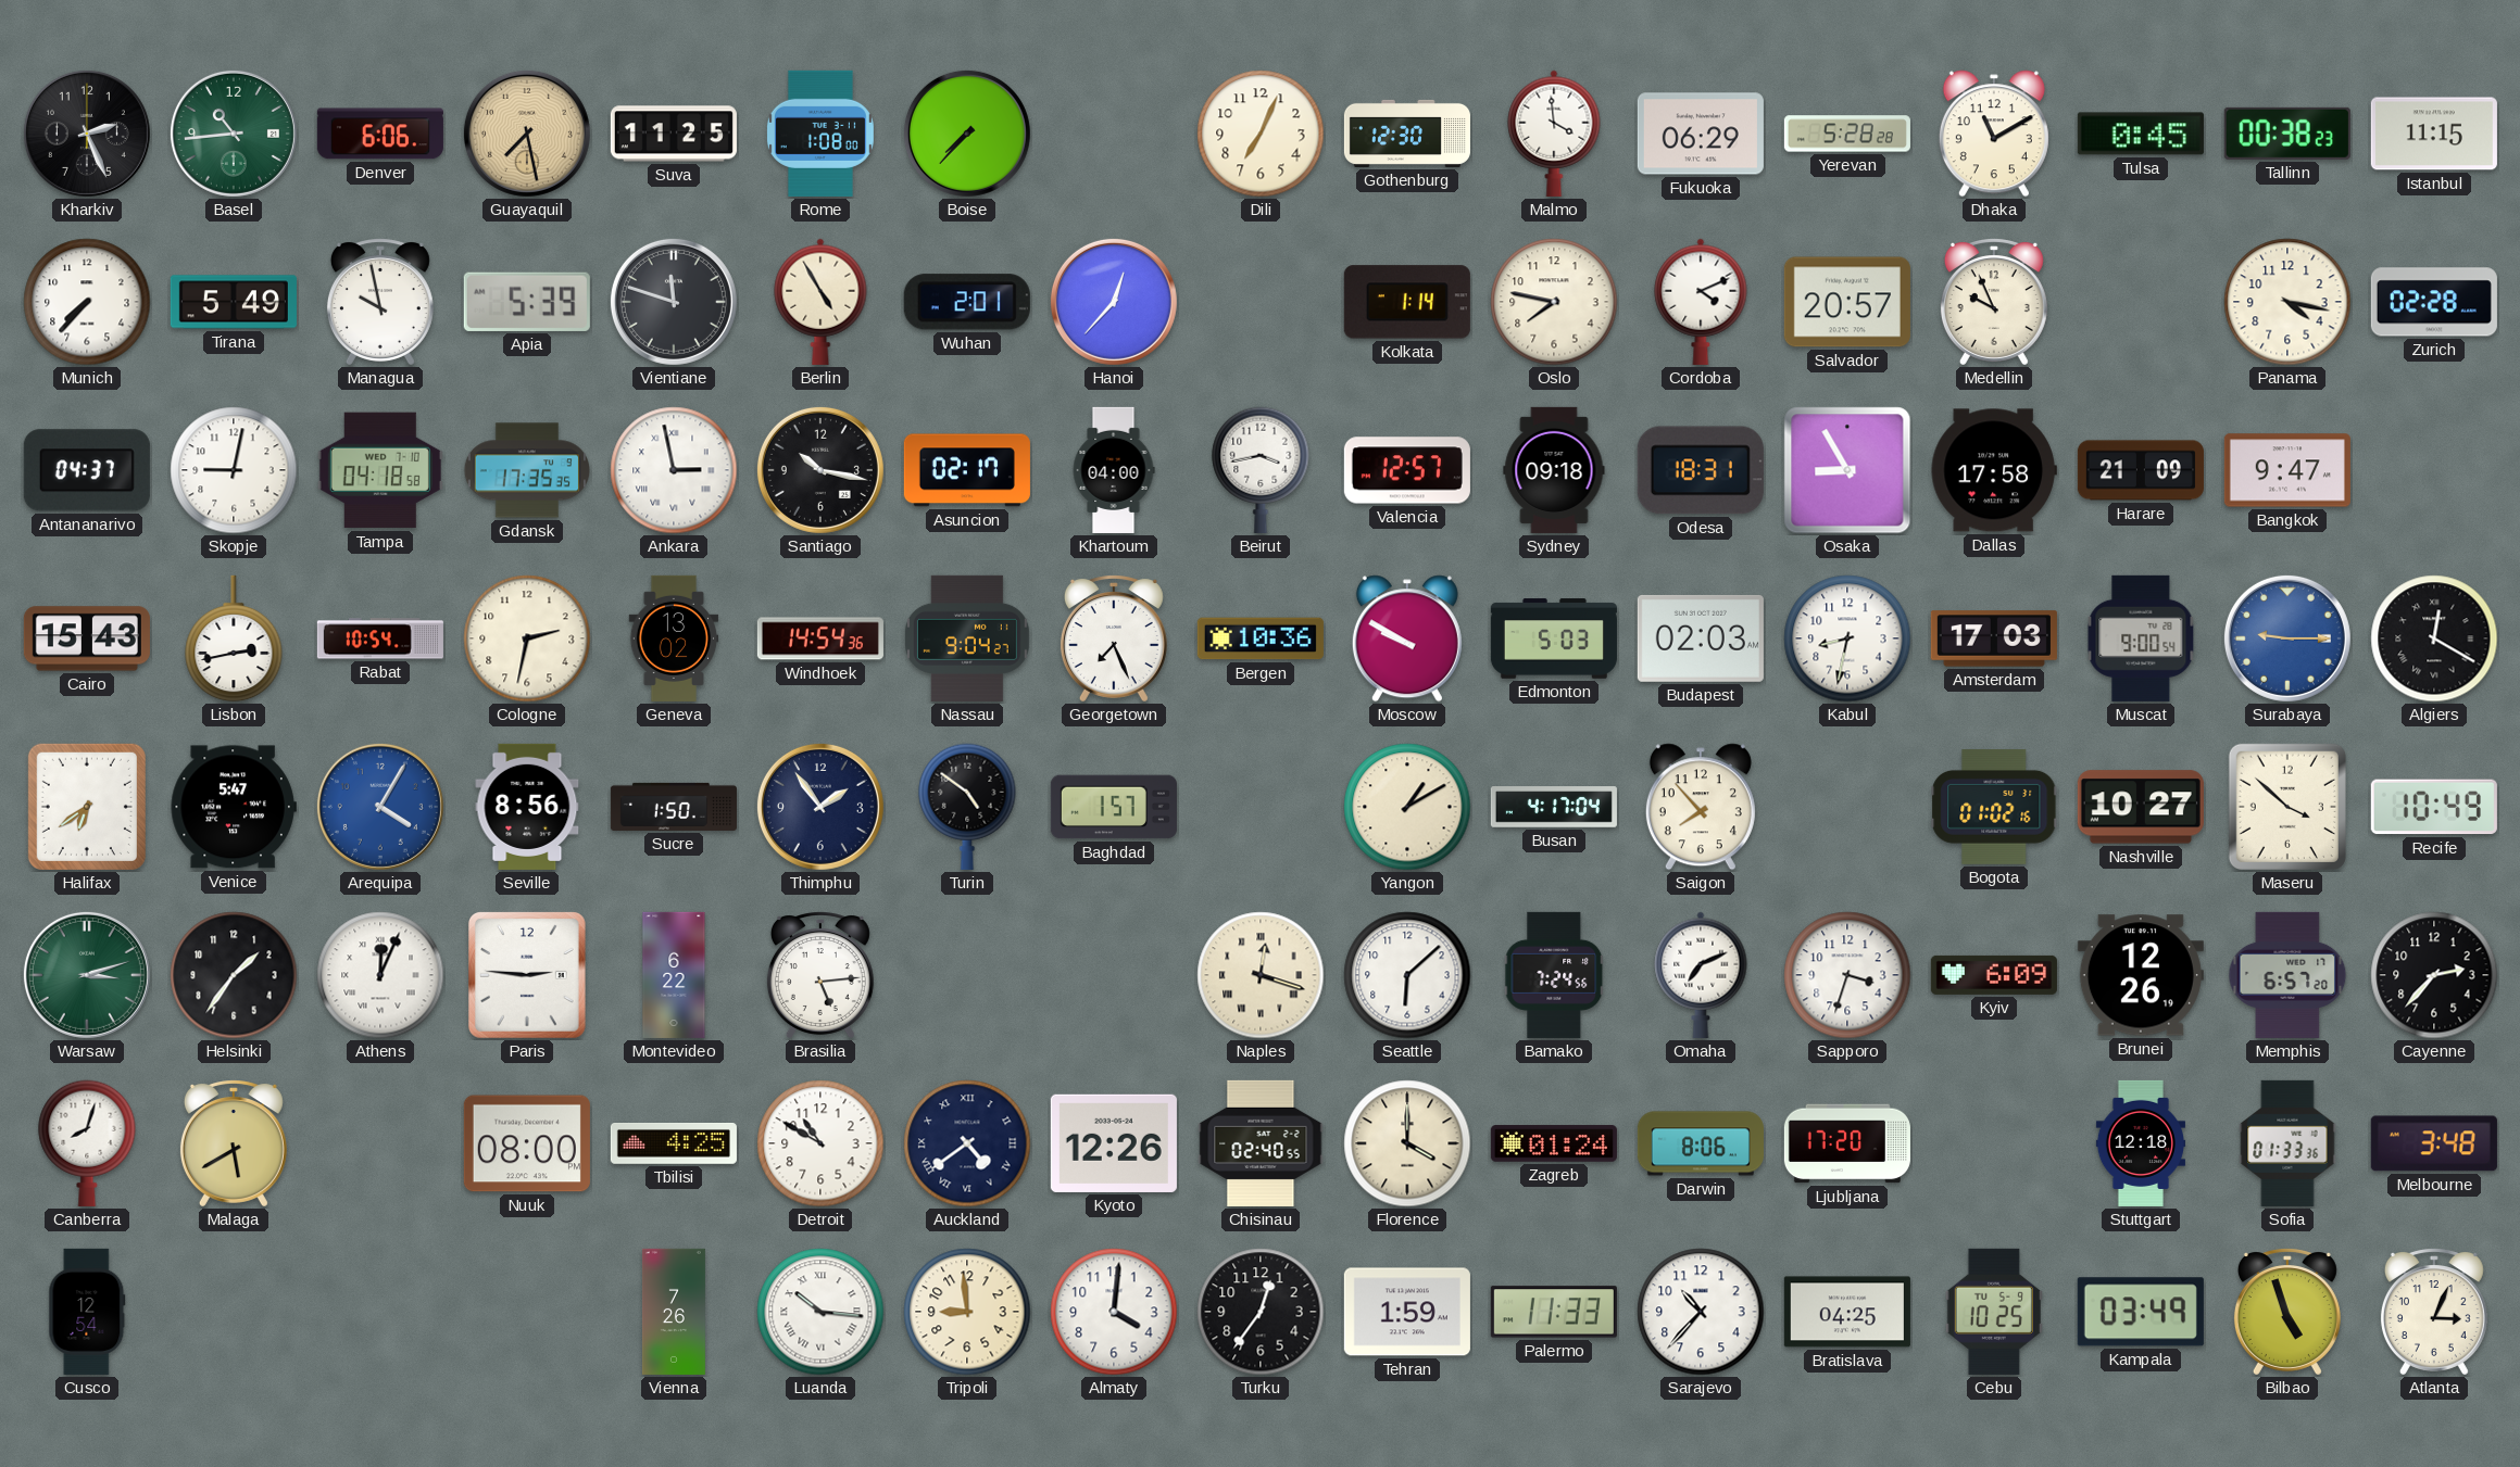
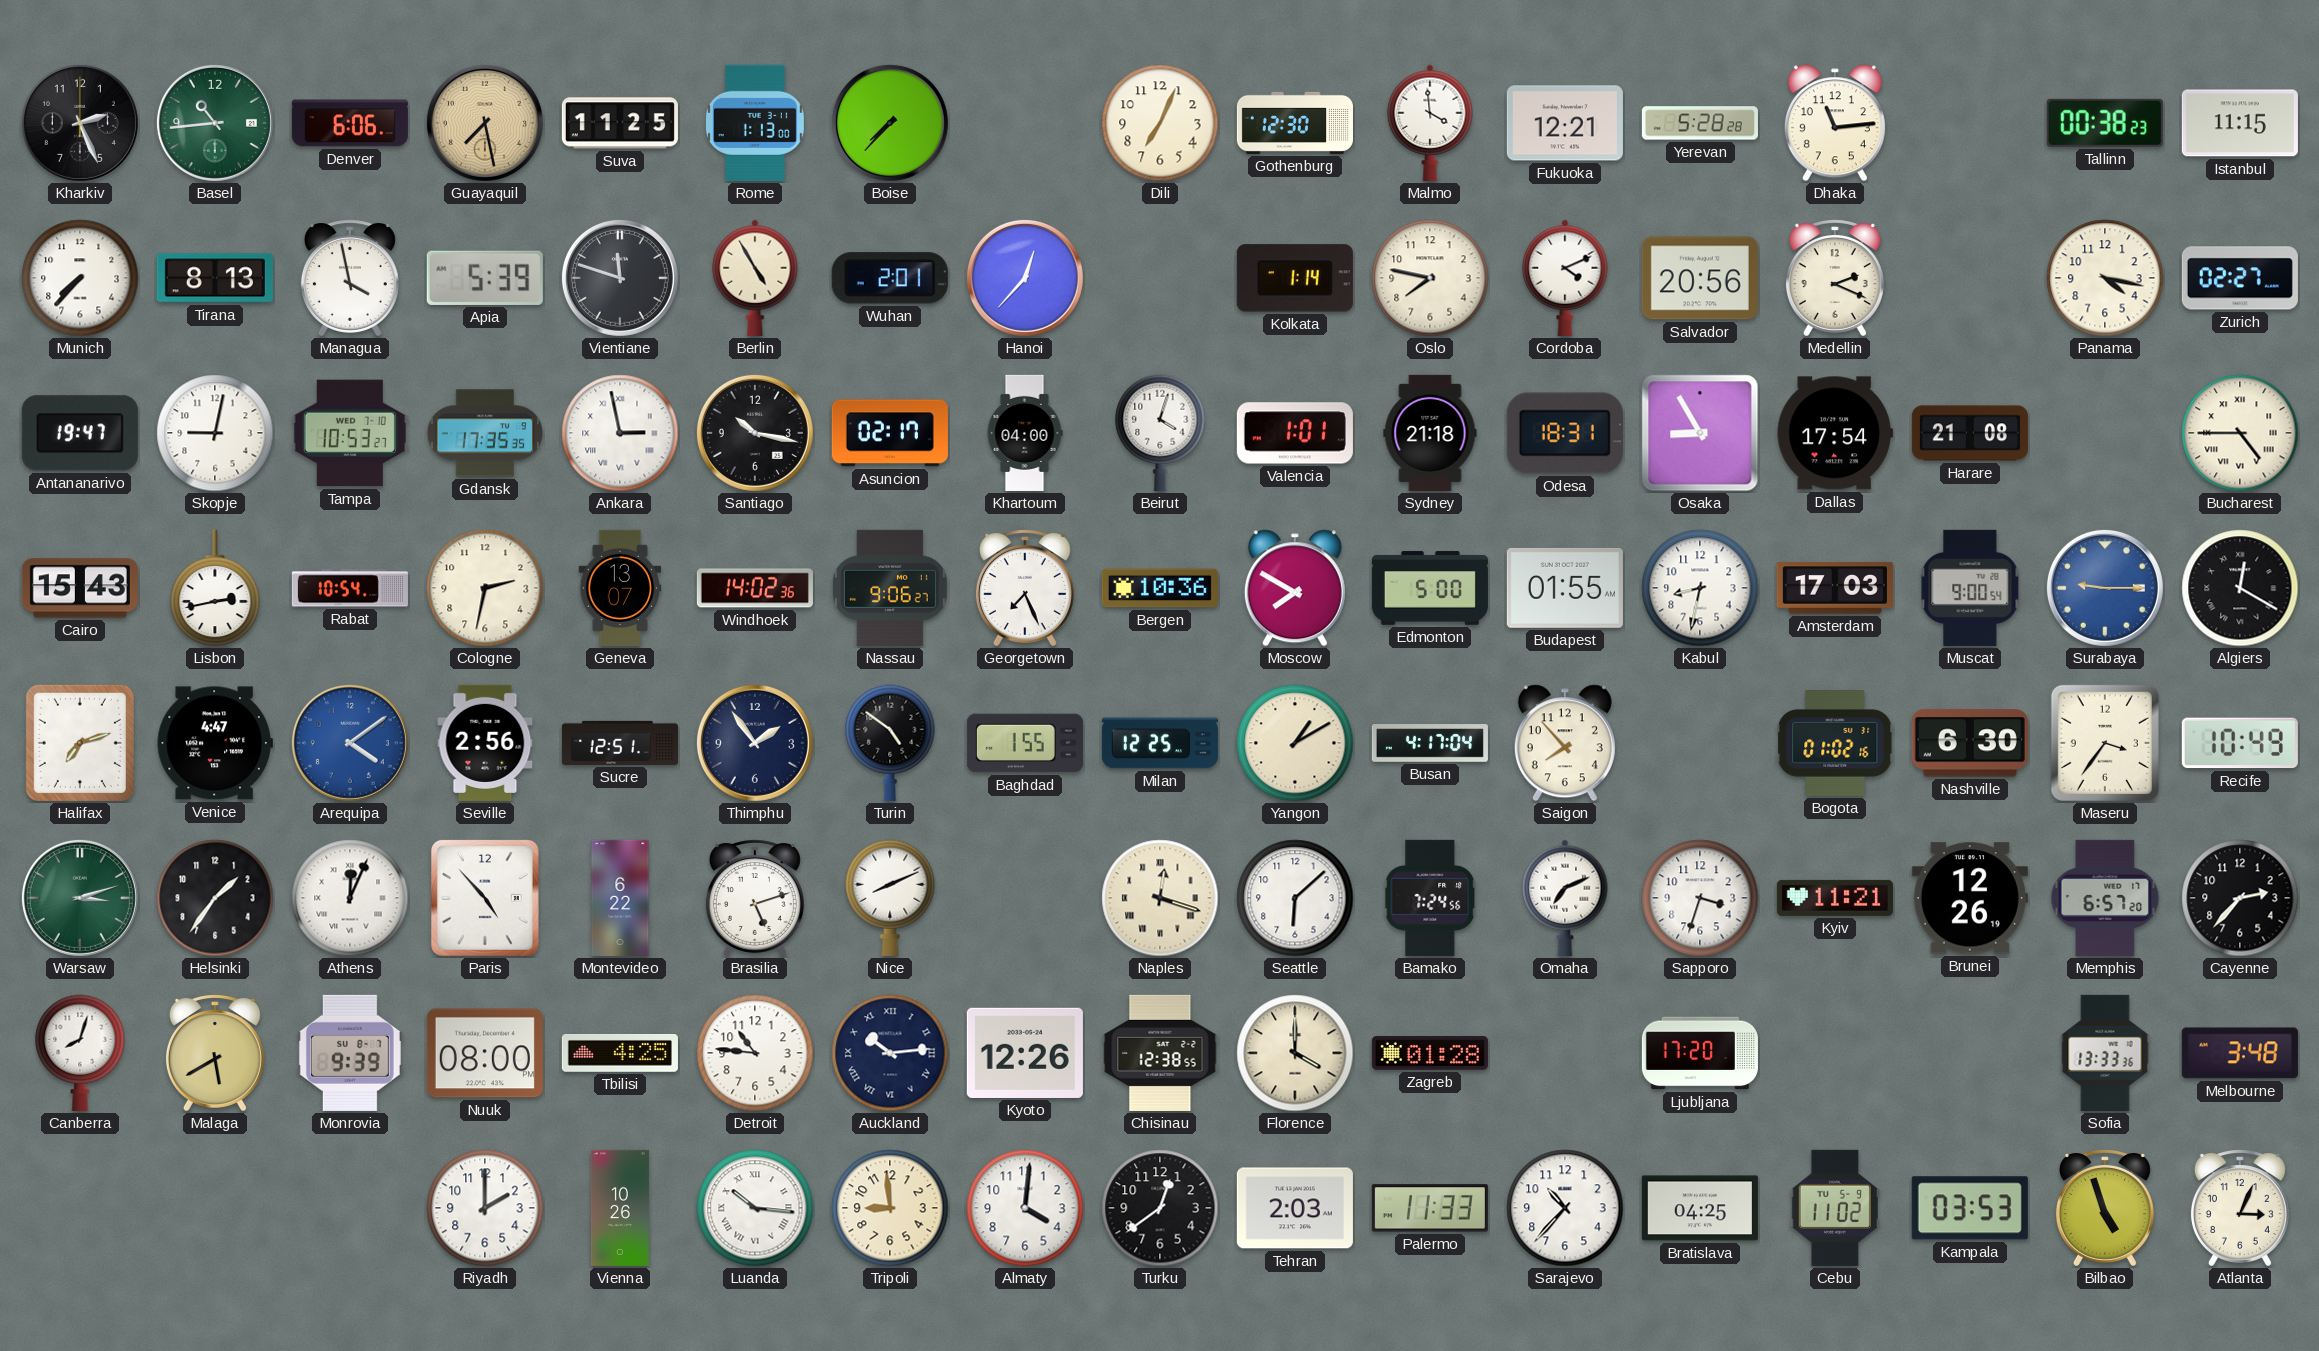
Rome: 1:08 -> 1:13
Fukuoka: 06:29 -> 12:21
Dhaka: 11:10 -> 11:14
Tulsa: 0:45 -> none
Tirana: 5:49 -> 8:13
Managua: 9:58 -> 3:58
Salvador: 20:57 -> 20:56
Medellin: 9:56 -> 2:19
Zurich: 02:28 -> 02:27
Antananarivo: 04:37 -> 19:47
Tampa: 04:18 -> 10:53
Beirut: 3:43 -> 4:03
Valencia: 12:57 -> 1:01
Sydney: 09:18 -> 21:18
Dallas: 17:58 -> 17:54
Harare: 21:09 -> 21:08
Bangkok: 9:47 -> none
Bucharest: none -> 4:45
Geneva: 13:02 -> 13:07
Windhoek: 14:54 -> 14:02
Nassau: 9:04 -> 9:06
Moscow: 9:50 -> 7:50
Edmonton: 5:03 -> 5:00
Budapest: 02:03 -> 01:55
Halifax: 6:39 -> 7:12
Venice: 5:47 -> 4:47
Arequipa: 4:05 -> 4:09
Seville: 8:56 -> 2:56
Sucre: 1:50 -> 12:51
Baghdad: 1:57 -> 1:55
Milan: none -> 12:25
Nashville: 10:27 -> 6:30
Maseru: 3:52 -> 3:36
Paris: 2:46 -> 4:53
Brasilia: 5:14 -> 5:12
Nice: none -> 8:11
Kyiv: 6:09 -> 11:21
Monrovia: none -> 9:39
Detroit: 10:50 -> 10:46
Auckland: 4:39 -> 10:14
Chisinau: 02:40 -> 12:38
Zagreb: 01:24 -> 01:28
Darwin: 8:06 -> none
Stuttgart: 12:18 -> none
Sofia: 01:33 -> 13:33
Cusco: 12:54 -> none
Riyadh: none -> 2:00
Vienna: 7:26 -> 10:26
Turku: 12:36 -> 12:39
Tehran: 1:59 -> 2:03
Cebu: 10:25 -> 11:02
Kampala: 03:49 -> 03:53
